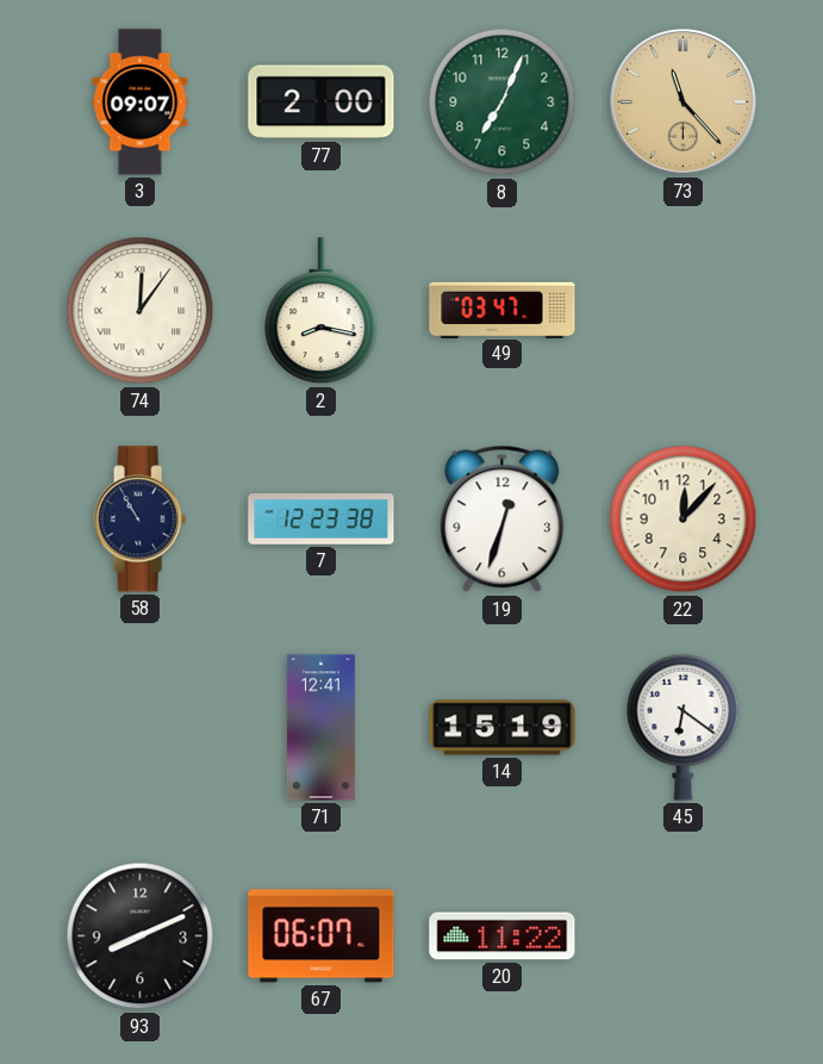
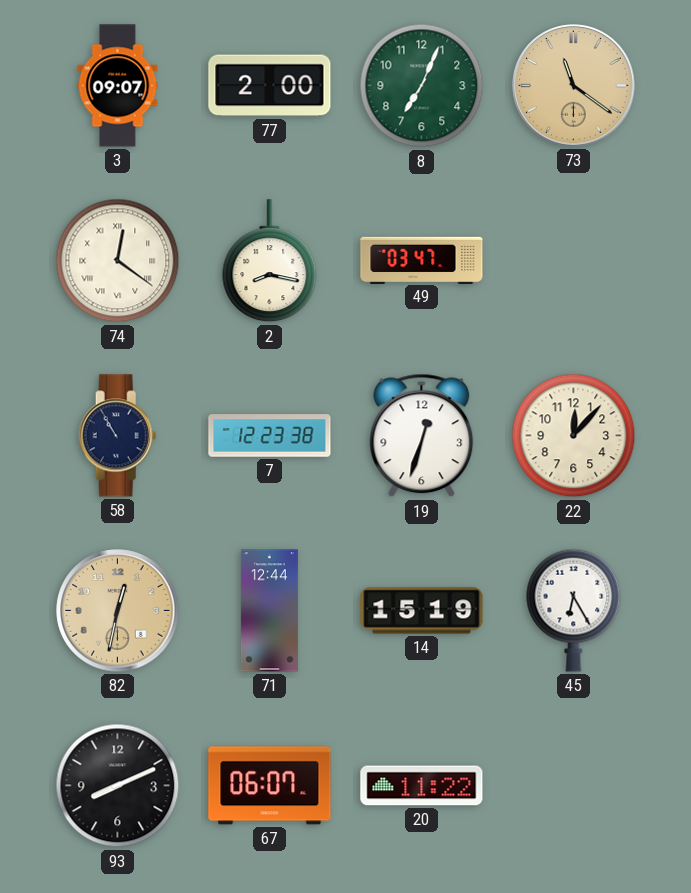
73: 11:23 -> 11:21
74: 12:06 -> 12:21
82: none -> 12:32
71: 12:41 -> 12:44
45: 6:21 -> 6:25
